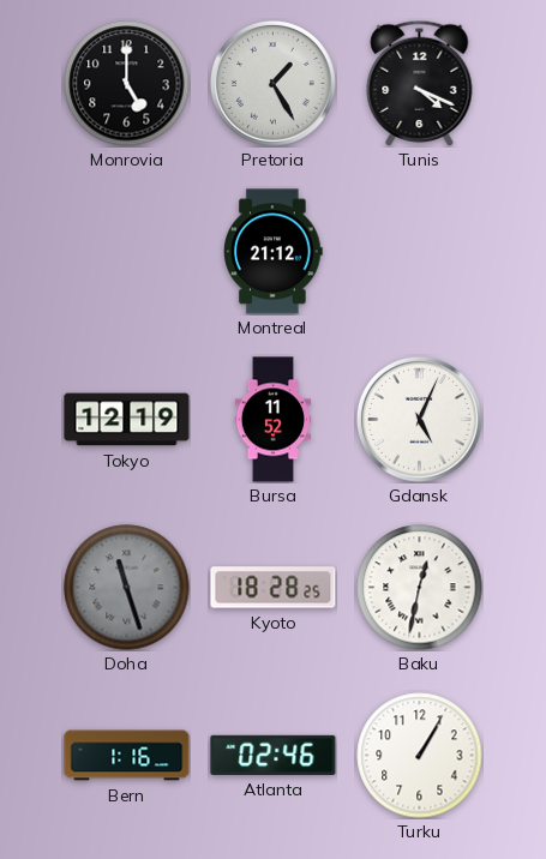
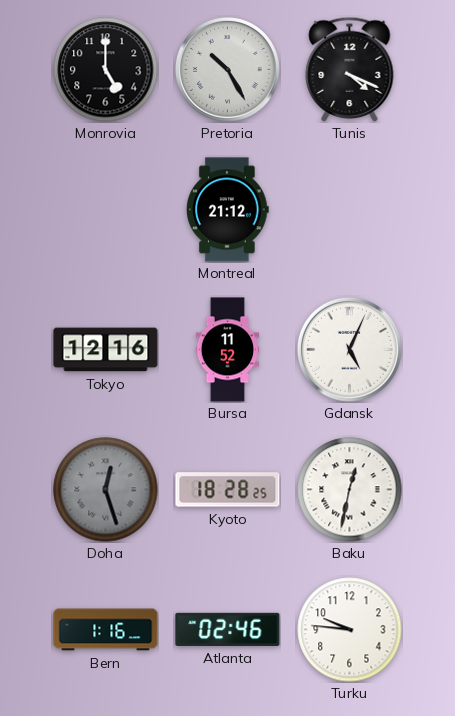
Pretoria: 1:25 -> 10:25
Tokyo: 12:19 -> 12:16
Doha: 11:27 -> 12:27
Turku: 1:05 -> 9:46
